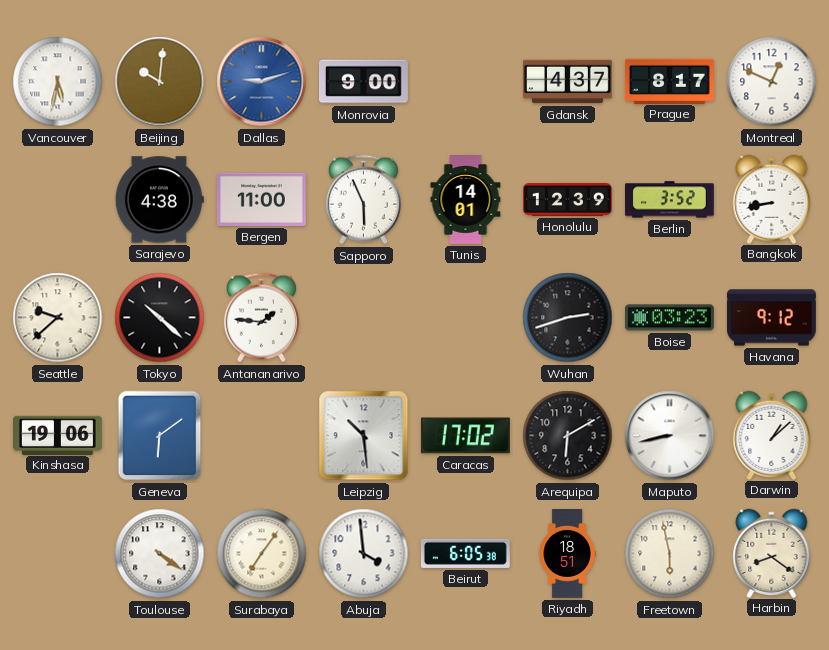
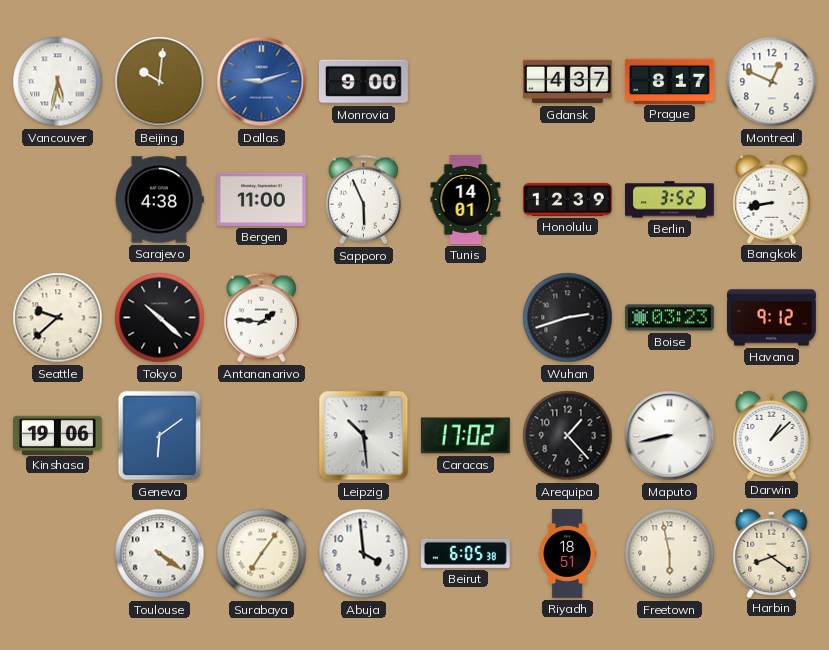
Arequipa: 6:10 -> 1:23
